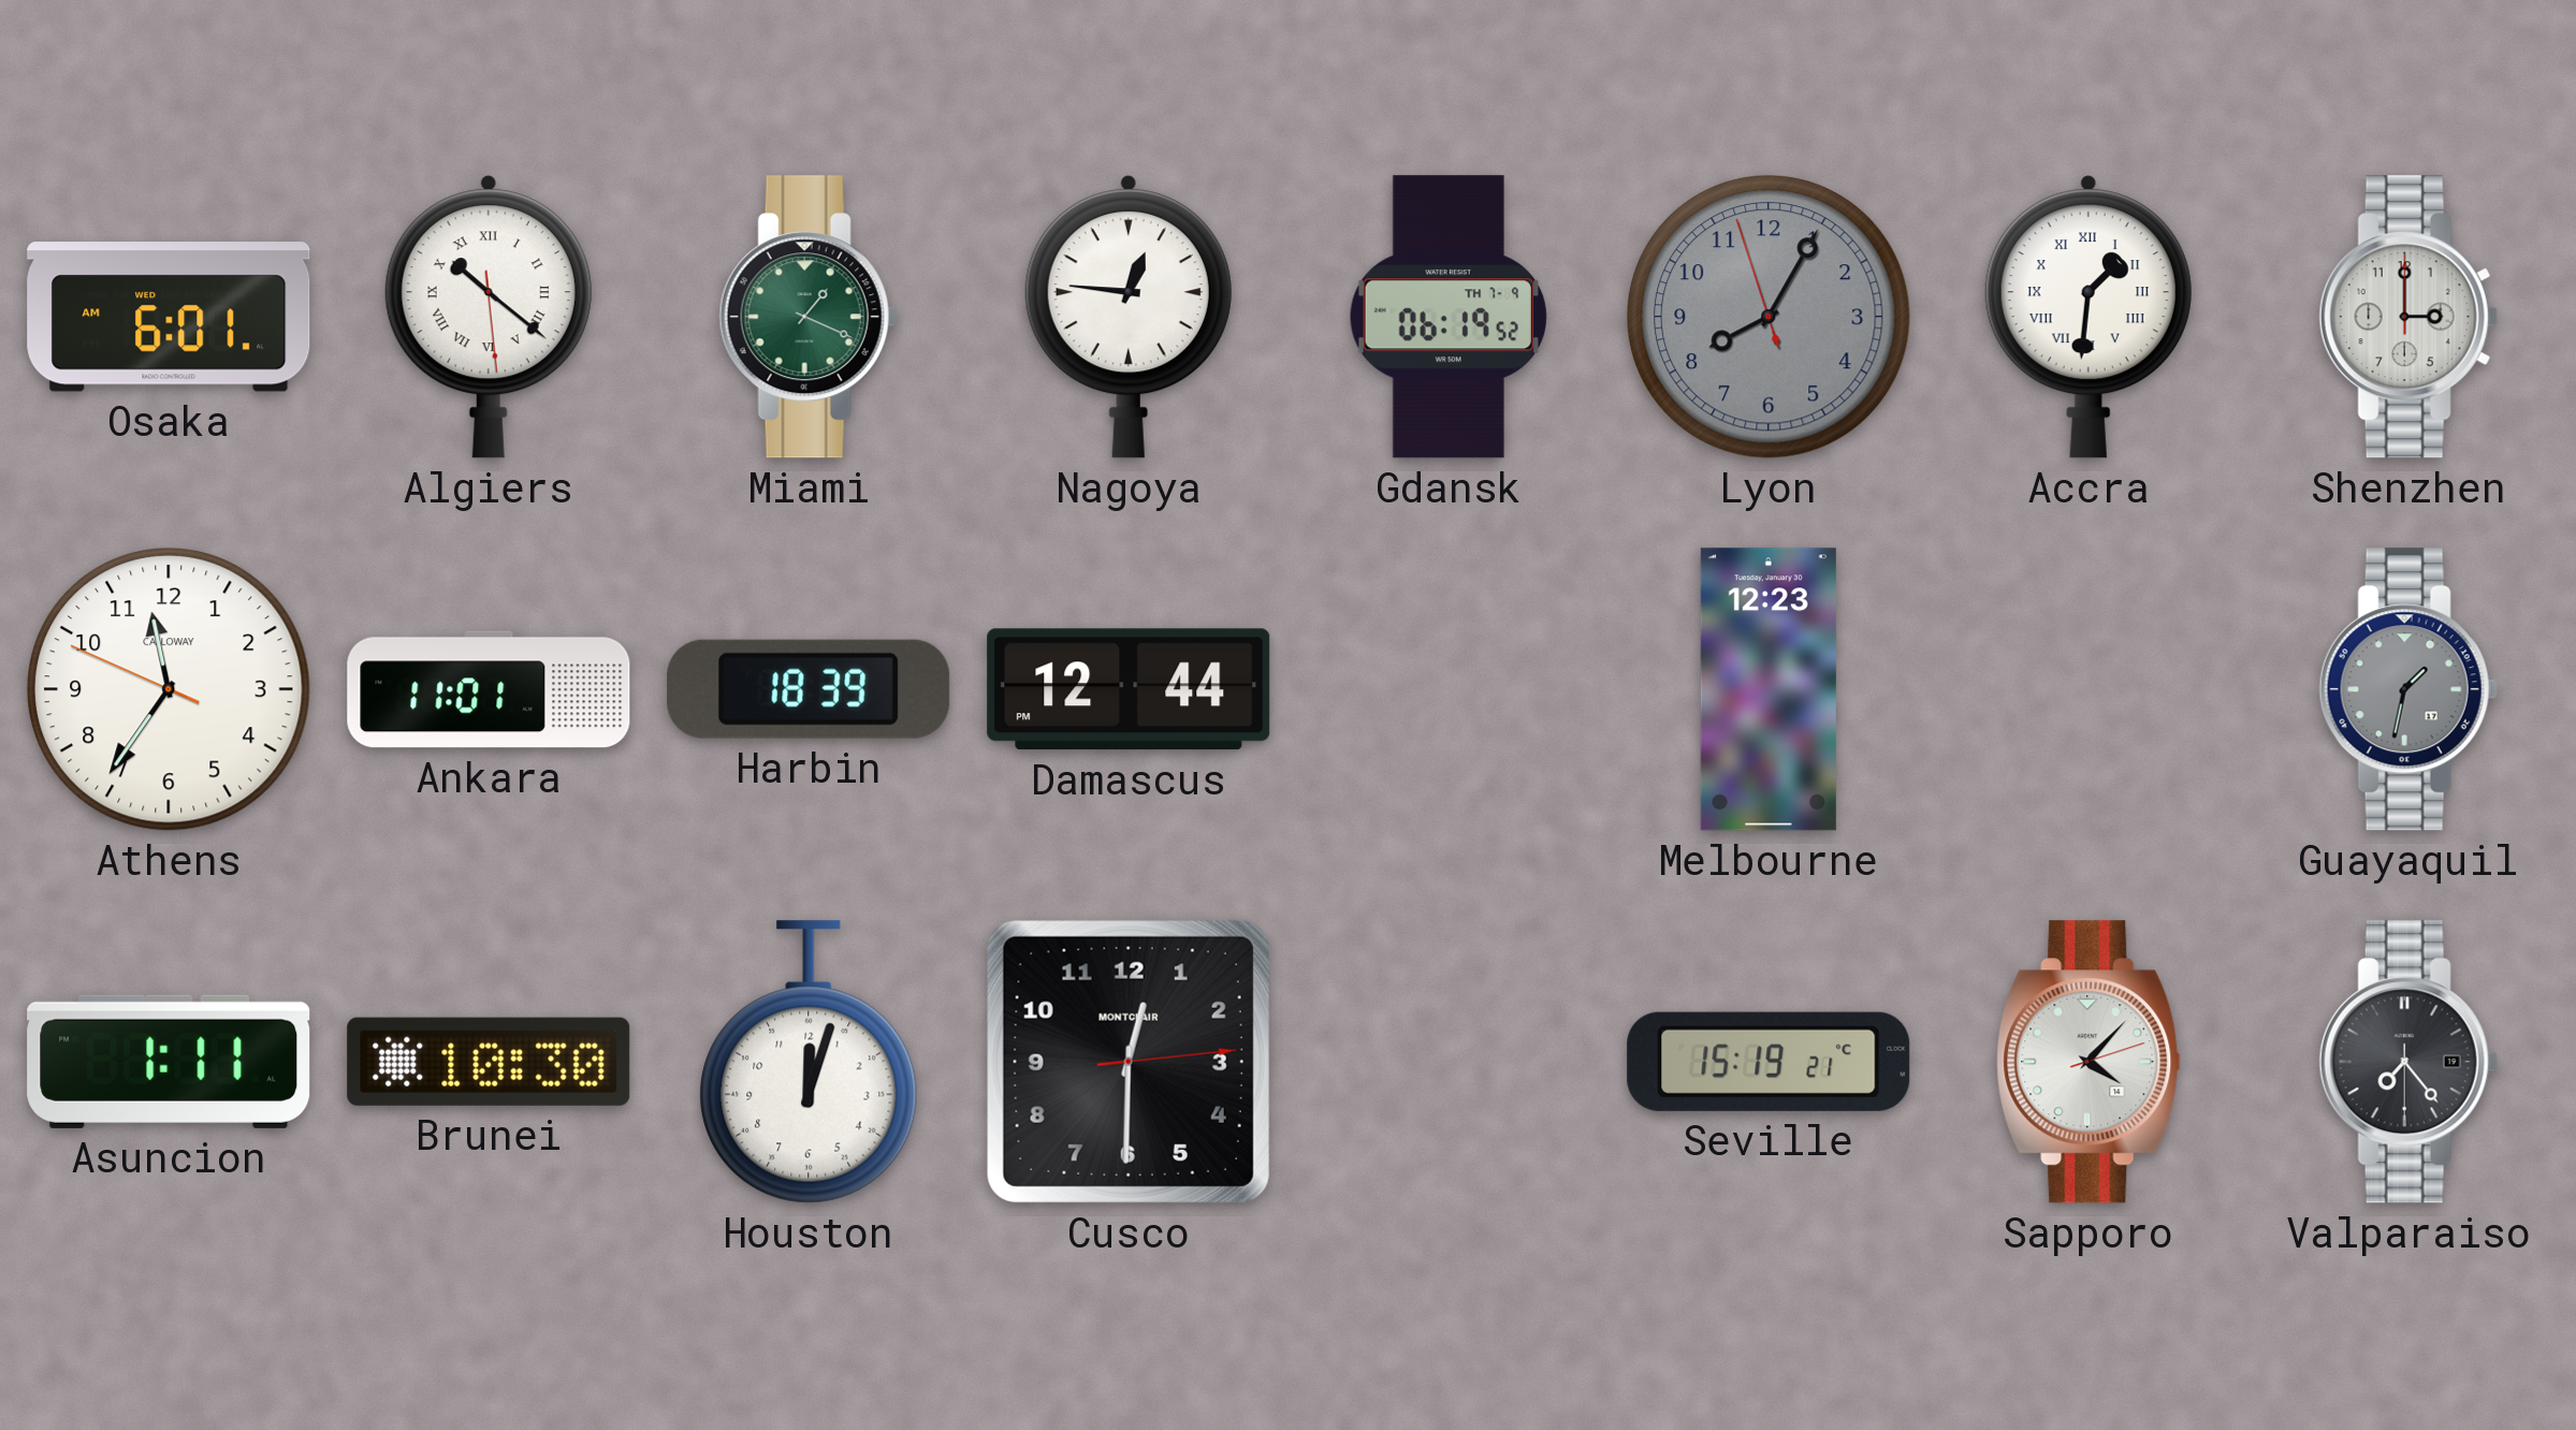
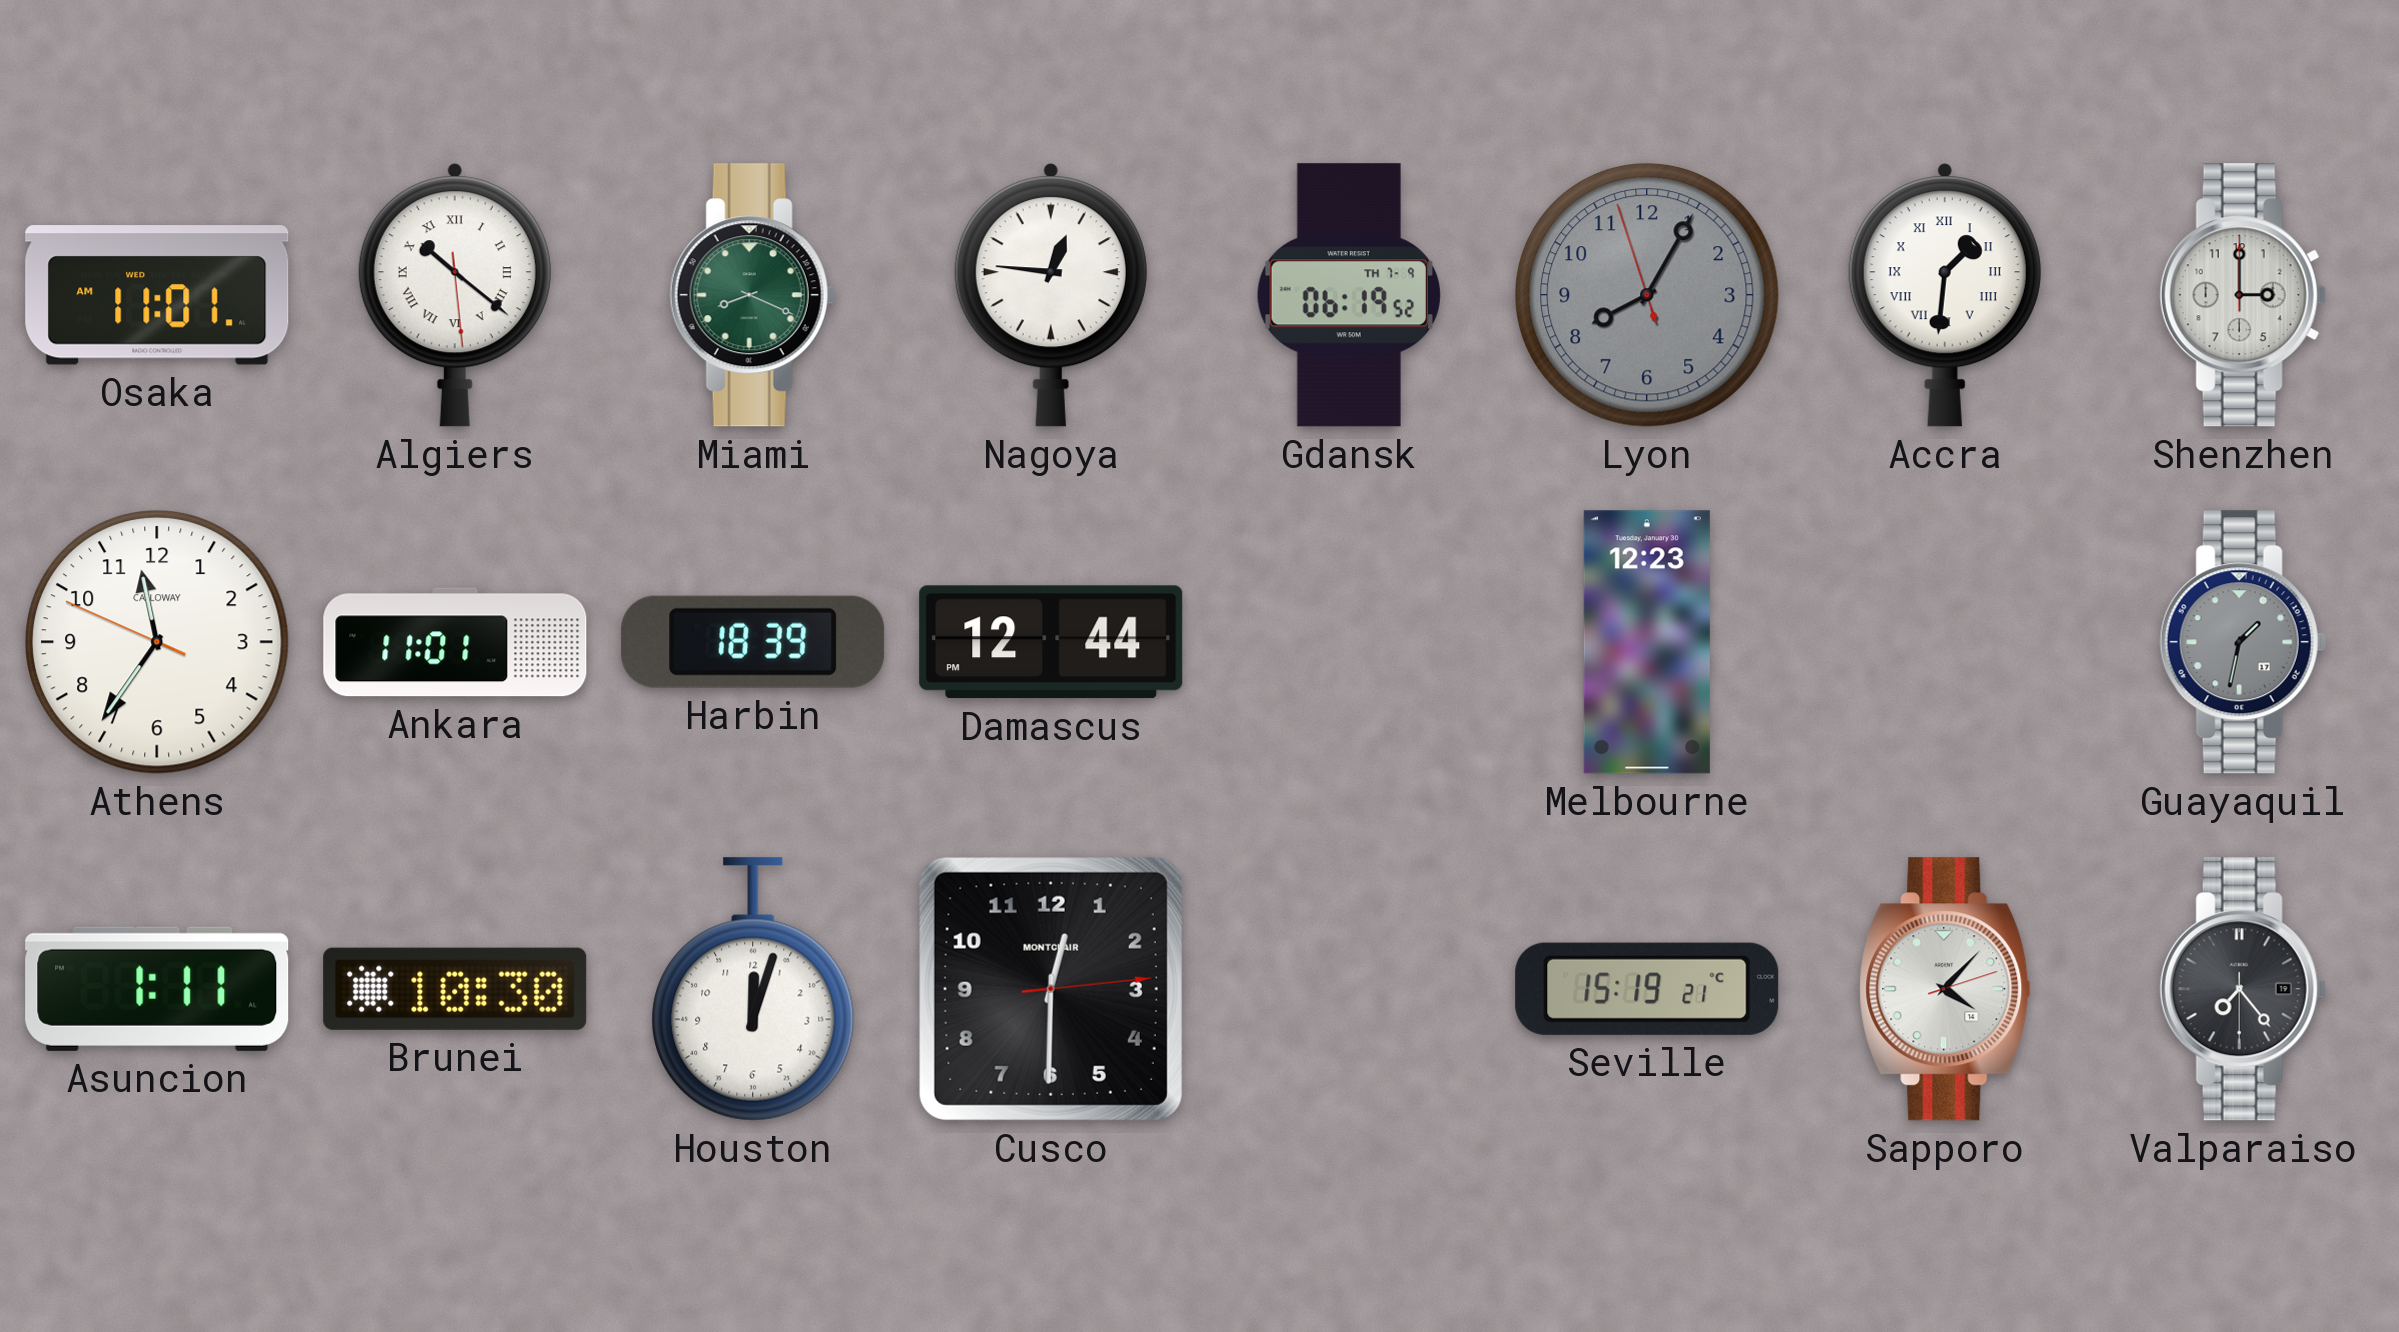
Osaka: 6:01 -> 11:01
Miami: 1:19 -> 8:19
